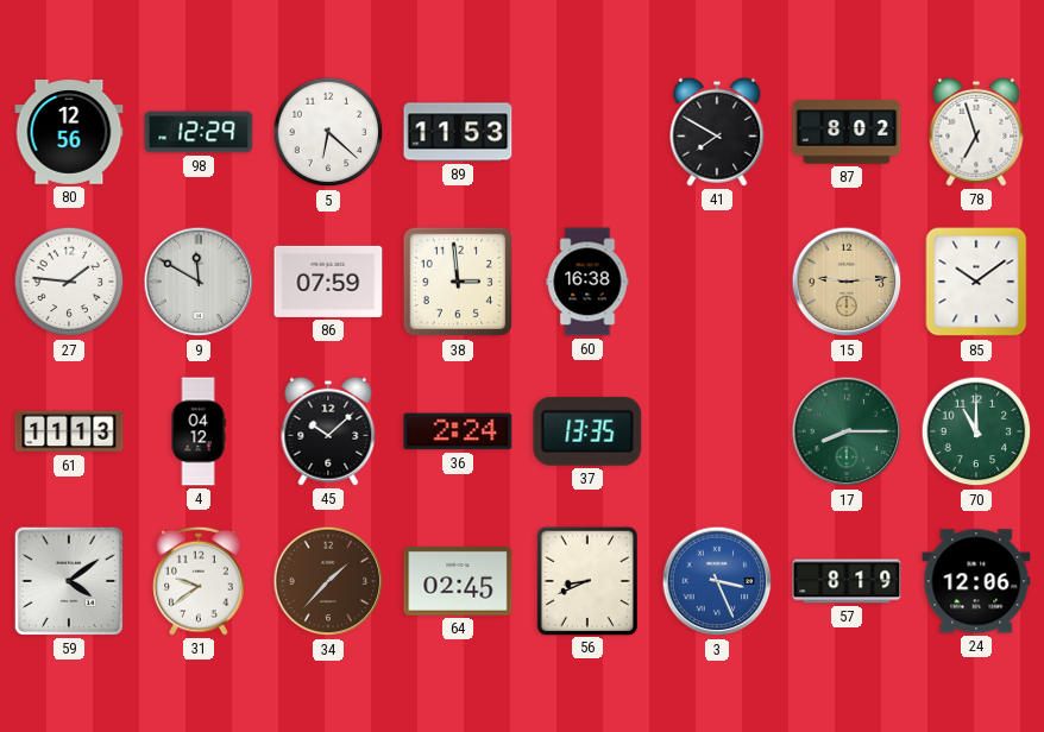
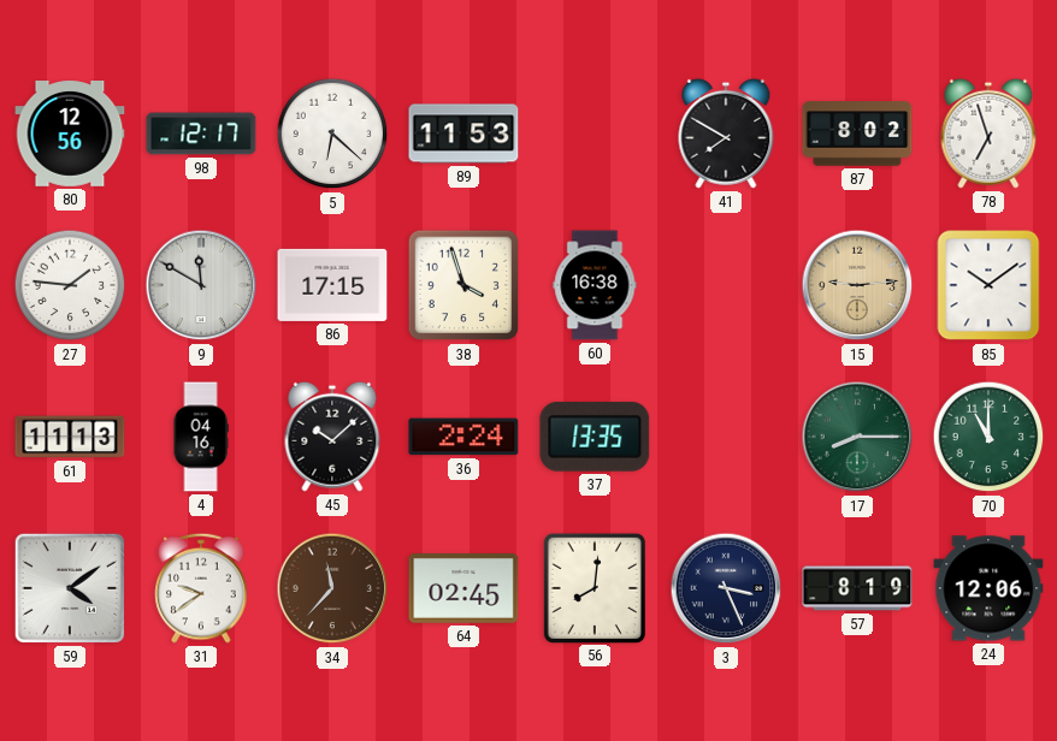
98: 12:29 -> 12:17
86: 07:59 -> 17:15
38: 2:59 -> 3:57
4: 04:12 -> 04:16
34: 1:37 -> 11:37
56: 8:41 -> 8:01
3 dial: blue -> navy
